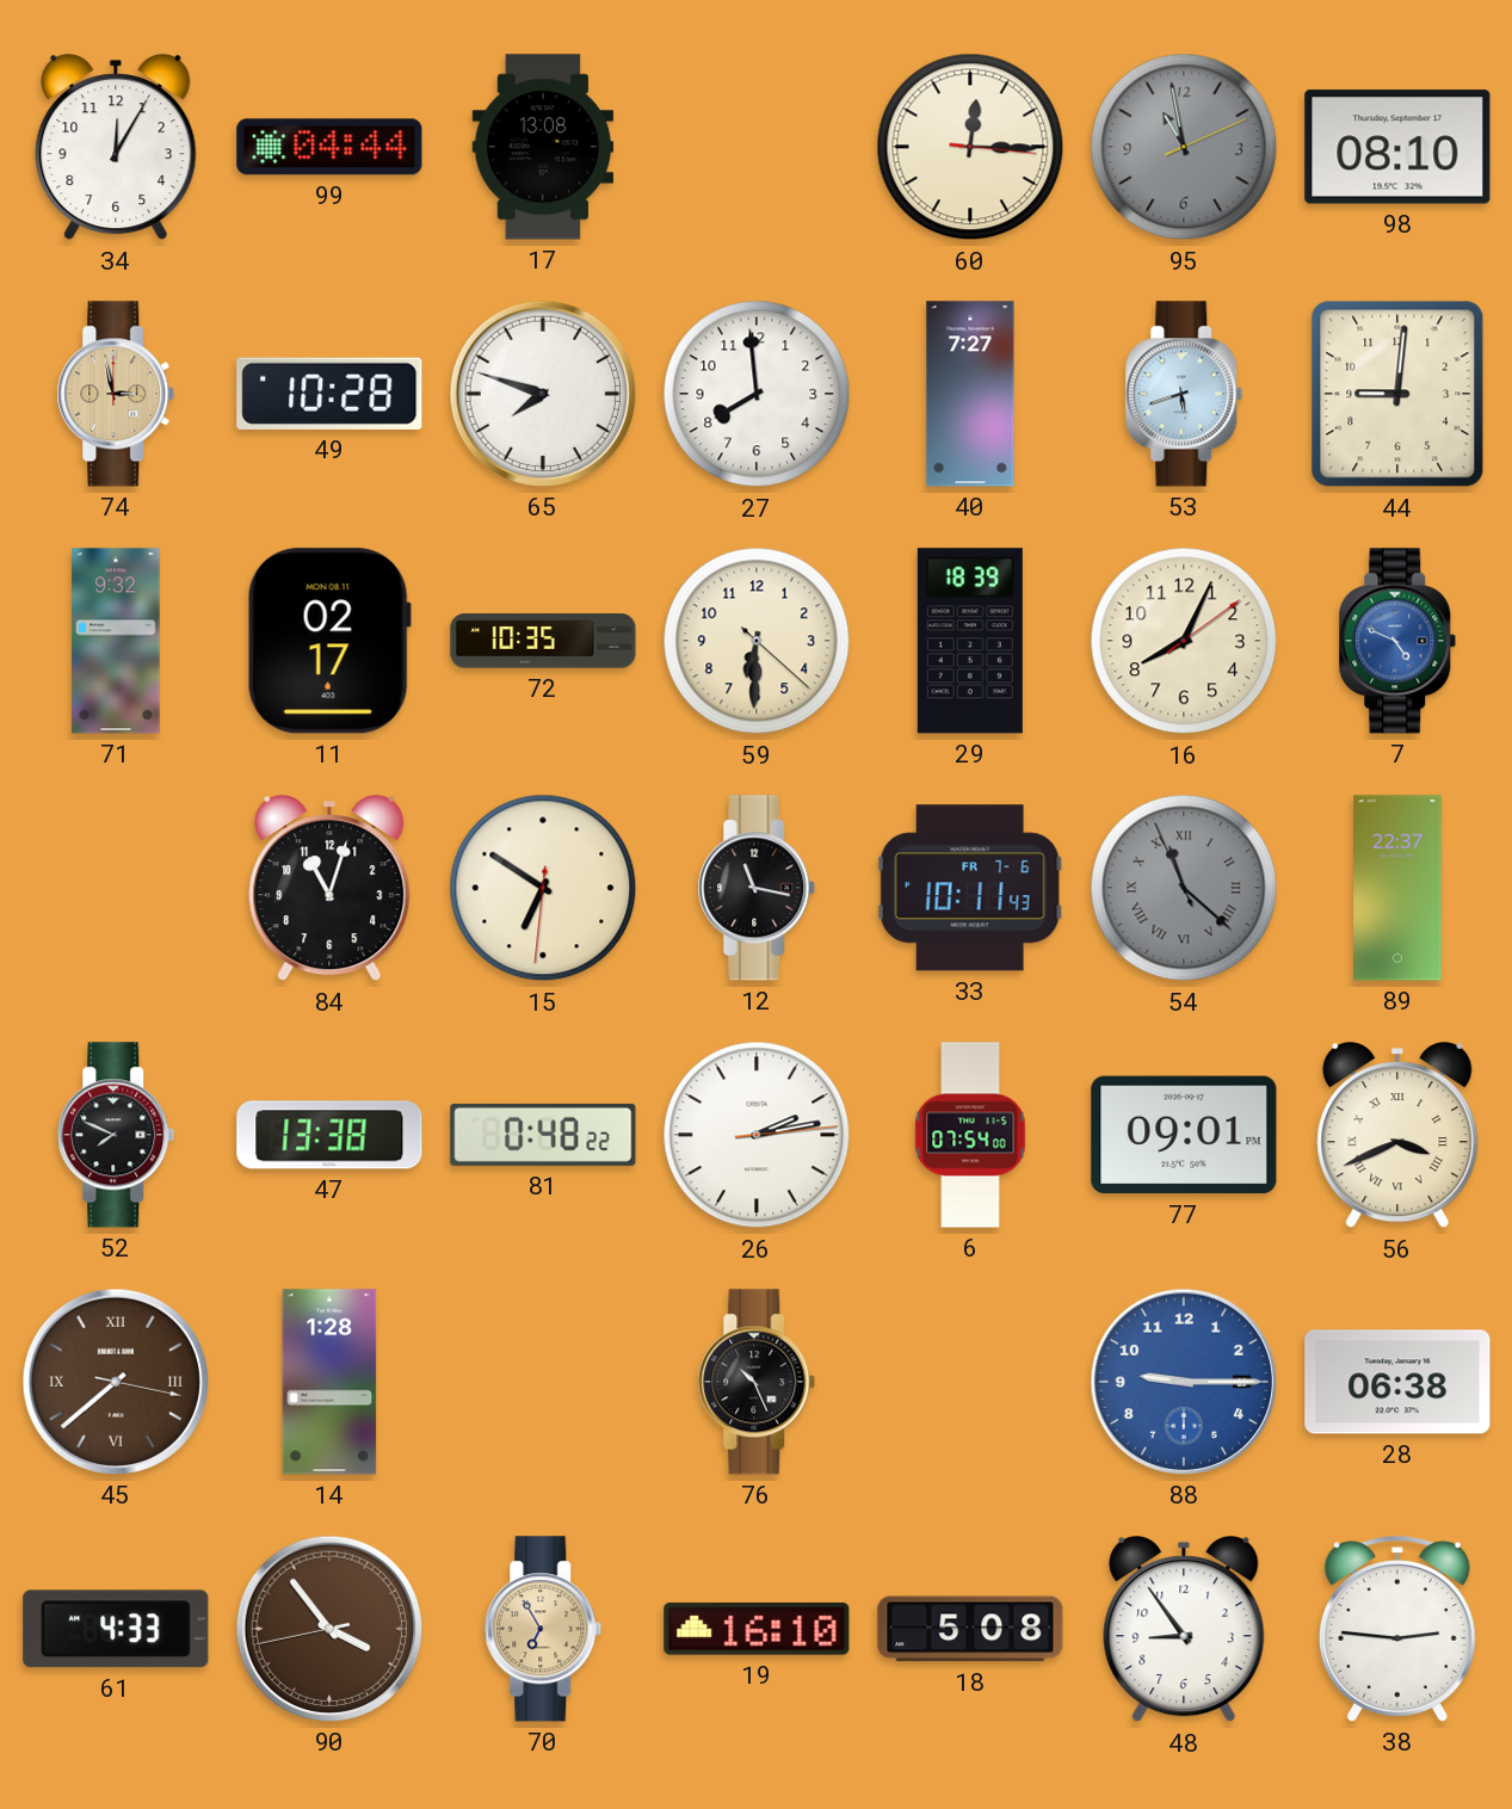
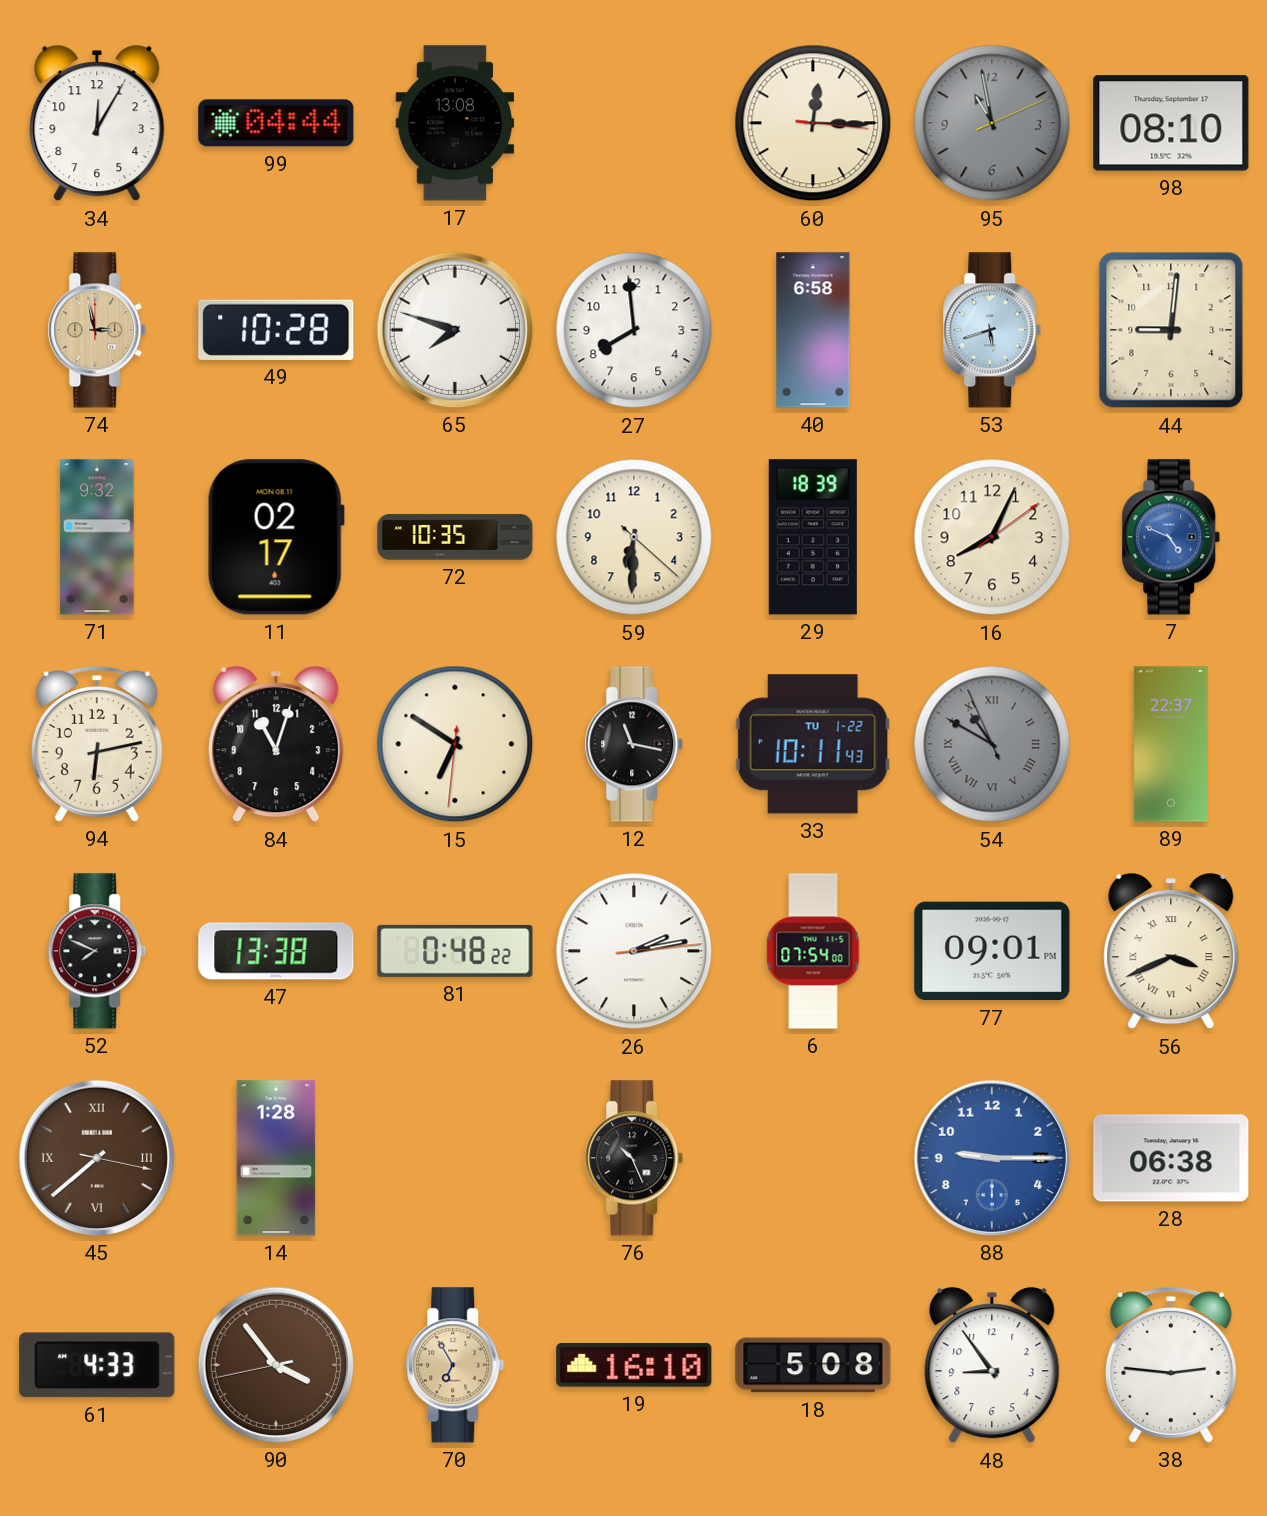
40: 7:27 -> 6:58
94: none -> 6:13
33 date: FR 7-6 -> TU 1-22
54: 11:21 -> 10:49
